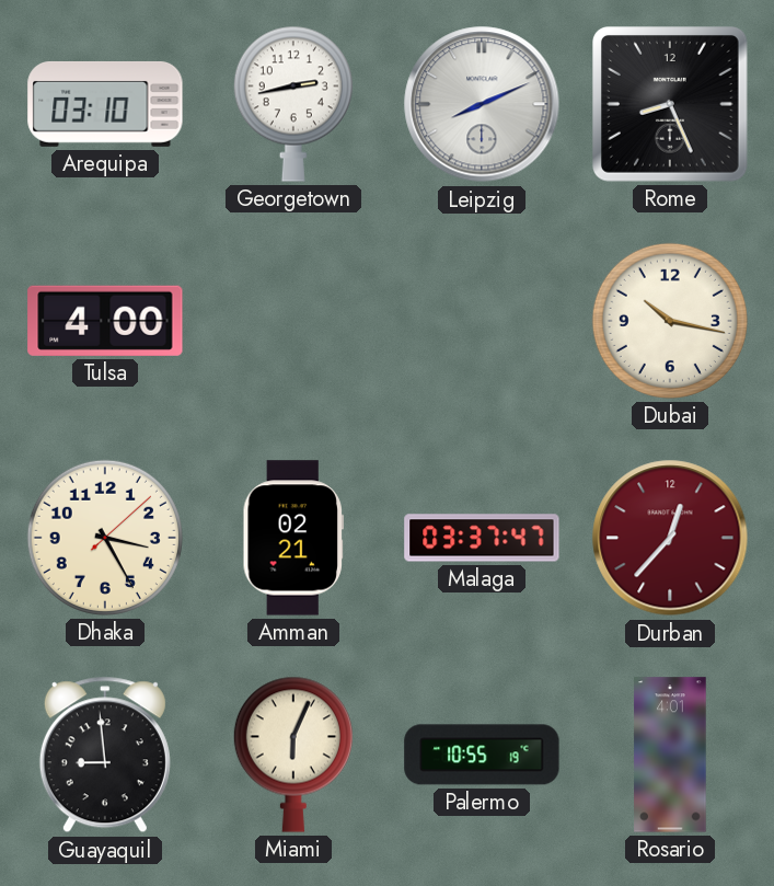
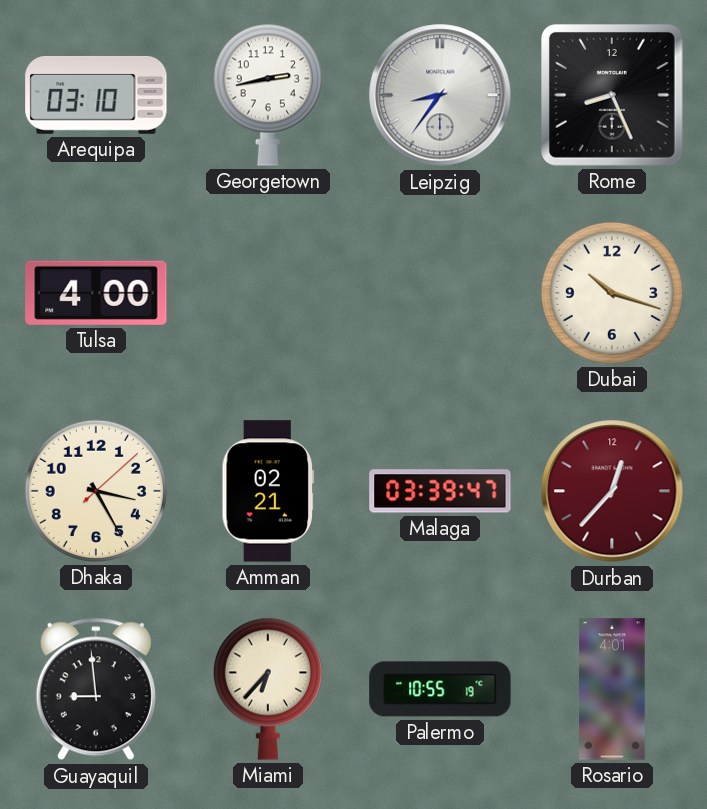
Leipzig: 8:11 -> 8:36
Dubai: 10:17 -> 10:18
Malaga: 03:37 -> 03:39
Miami: 6:04 -> 6:37
